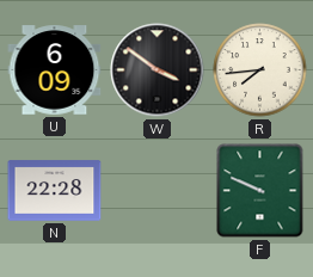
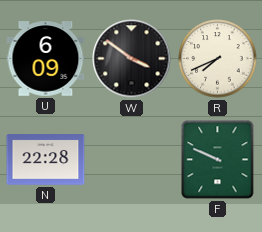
R: 7:44 -> 7:41
